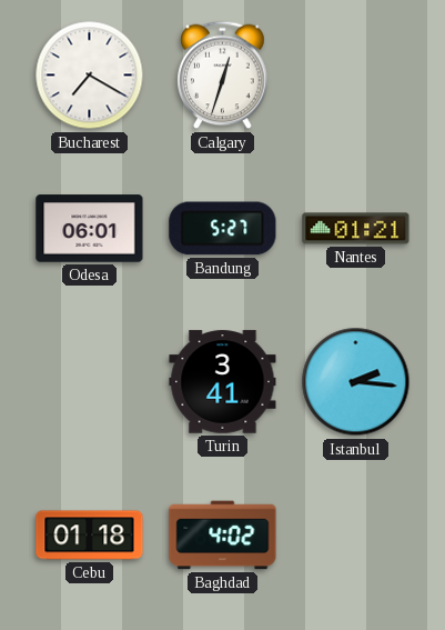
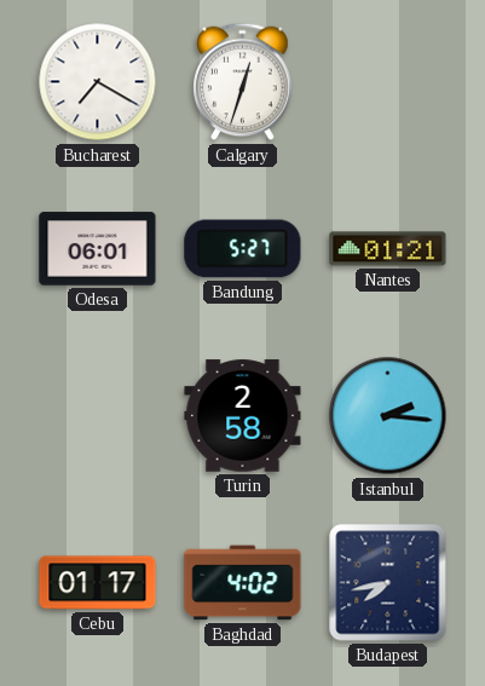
Turin: 3:41 -> 2:58
Cebu: 01:18 -> 01:17
Budapest: none -> 7:43
